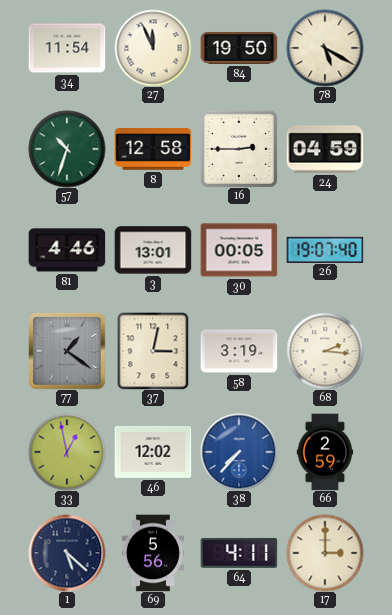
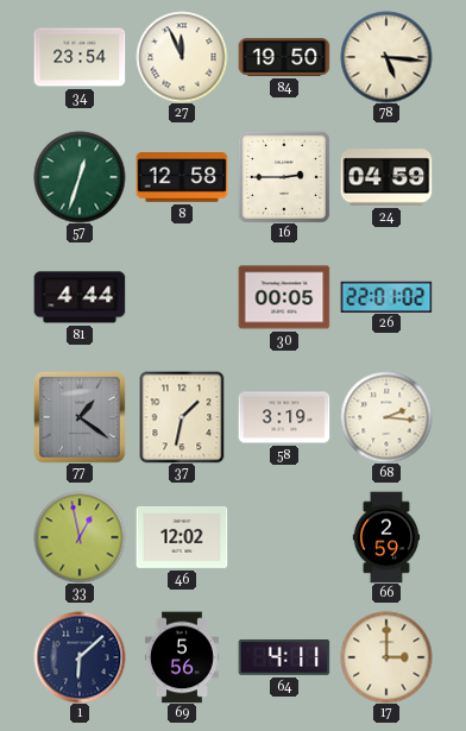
34: 11:54 -> 23:54
78: 5:20 -> 5:16
57: 10:33 -> 12:33
81: 4:46 -> 4:44
3: 13:01 -> none
26: 19:07 -> 22:01
37: 3:02 -> 1:32
38: 7:37 -> none
1: 5:22 -> 6:08
